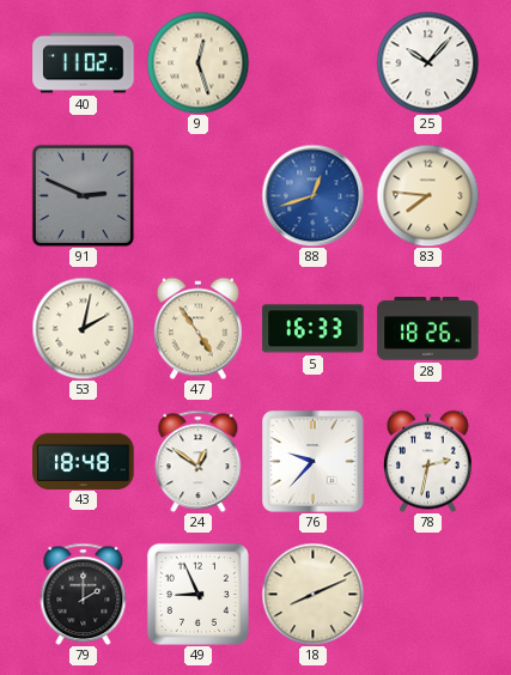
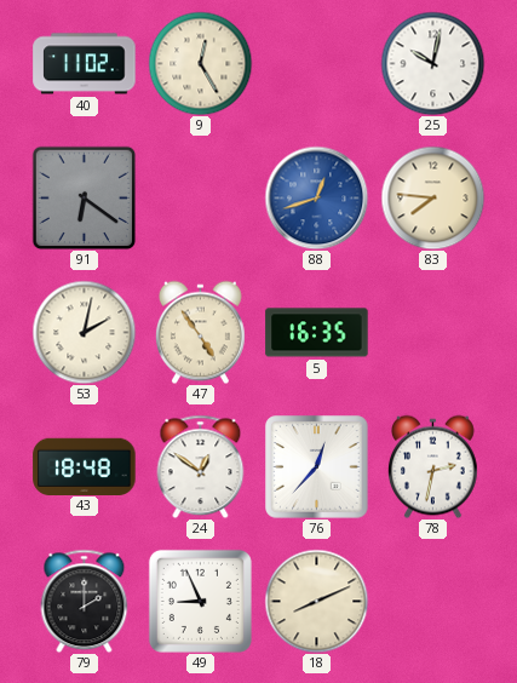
9: 12:27 -> 12:25
25: 10:07 -> 10:02
91: 2:49 -> 6:21
5: 16:33 -> 16:35
28: 18:26 -> none
76: 9:37 -> 12:37
